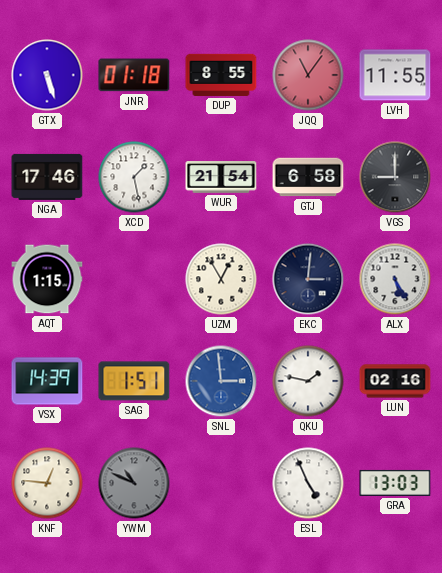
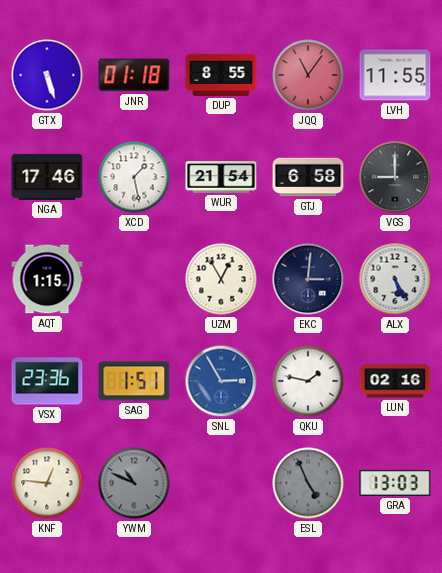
VSX: 14:39 -> 23:36
SNL: 2:59 -> 2:55
ESL dial: white -> grey
